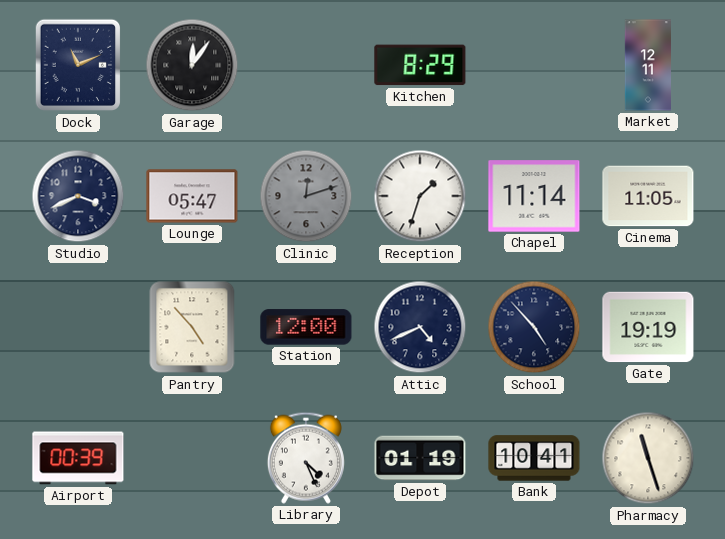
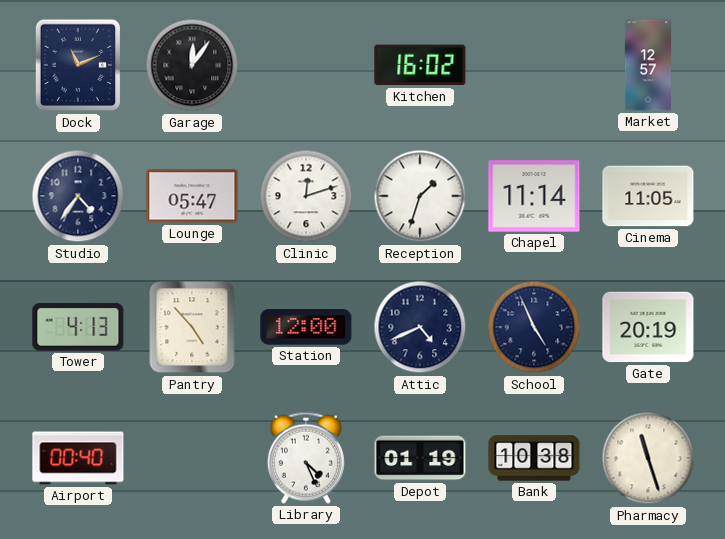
Kitchen: 8:29 -> 16:02
Market: 12:11 -> 12:57
Studio: 3:41 -> 4:36
Clinic dial: grey -> white
Tower: none -> 4:13
School: 4:53 -> 4:56
Gate: 19:19 -> 20:19
Airport: 00:39 -> 00:40
Bank: 10:41 -> 10:38
